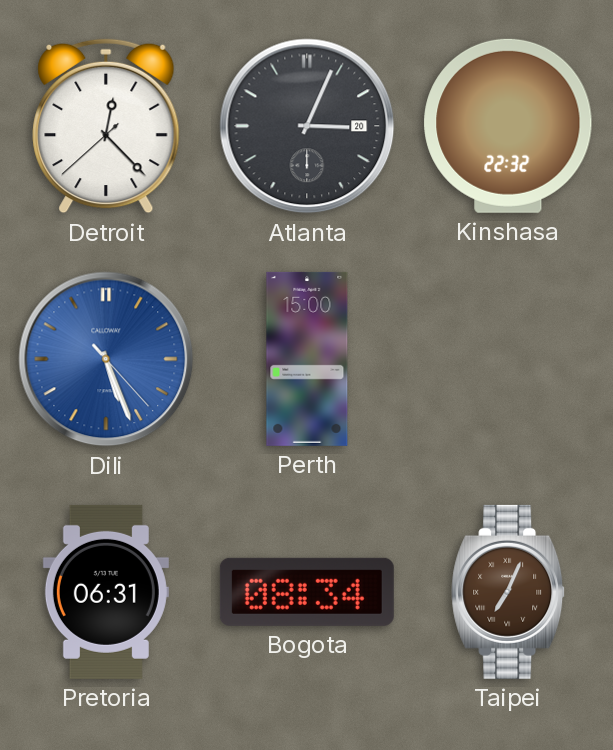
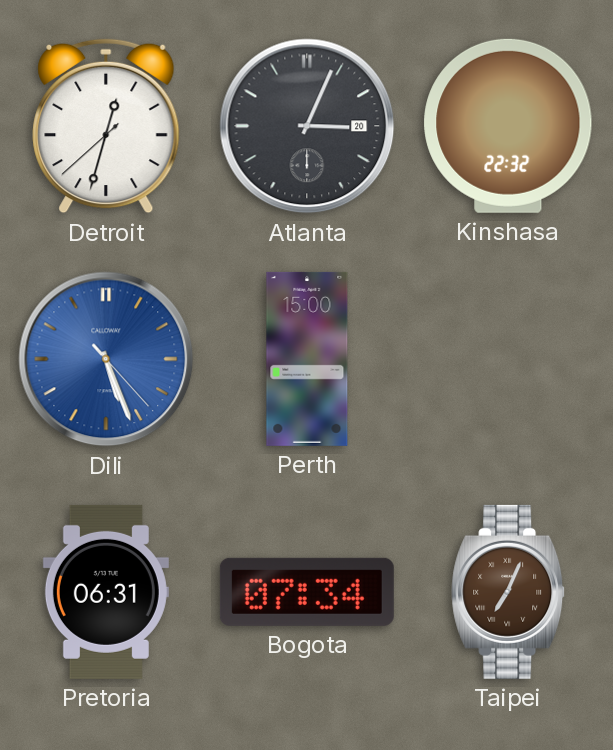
Detroit: 12:22 -> 12:32
Bogota: 08:34 -> 07:34
